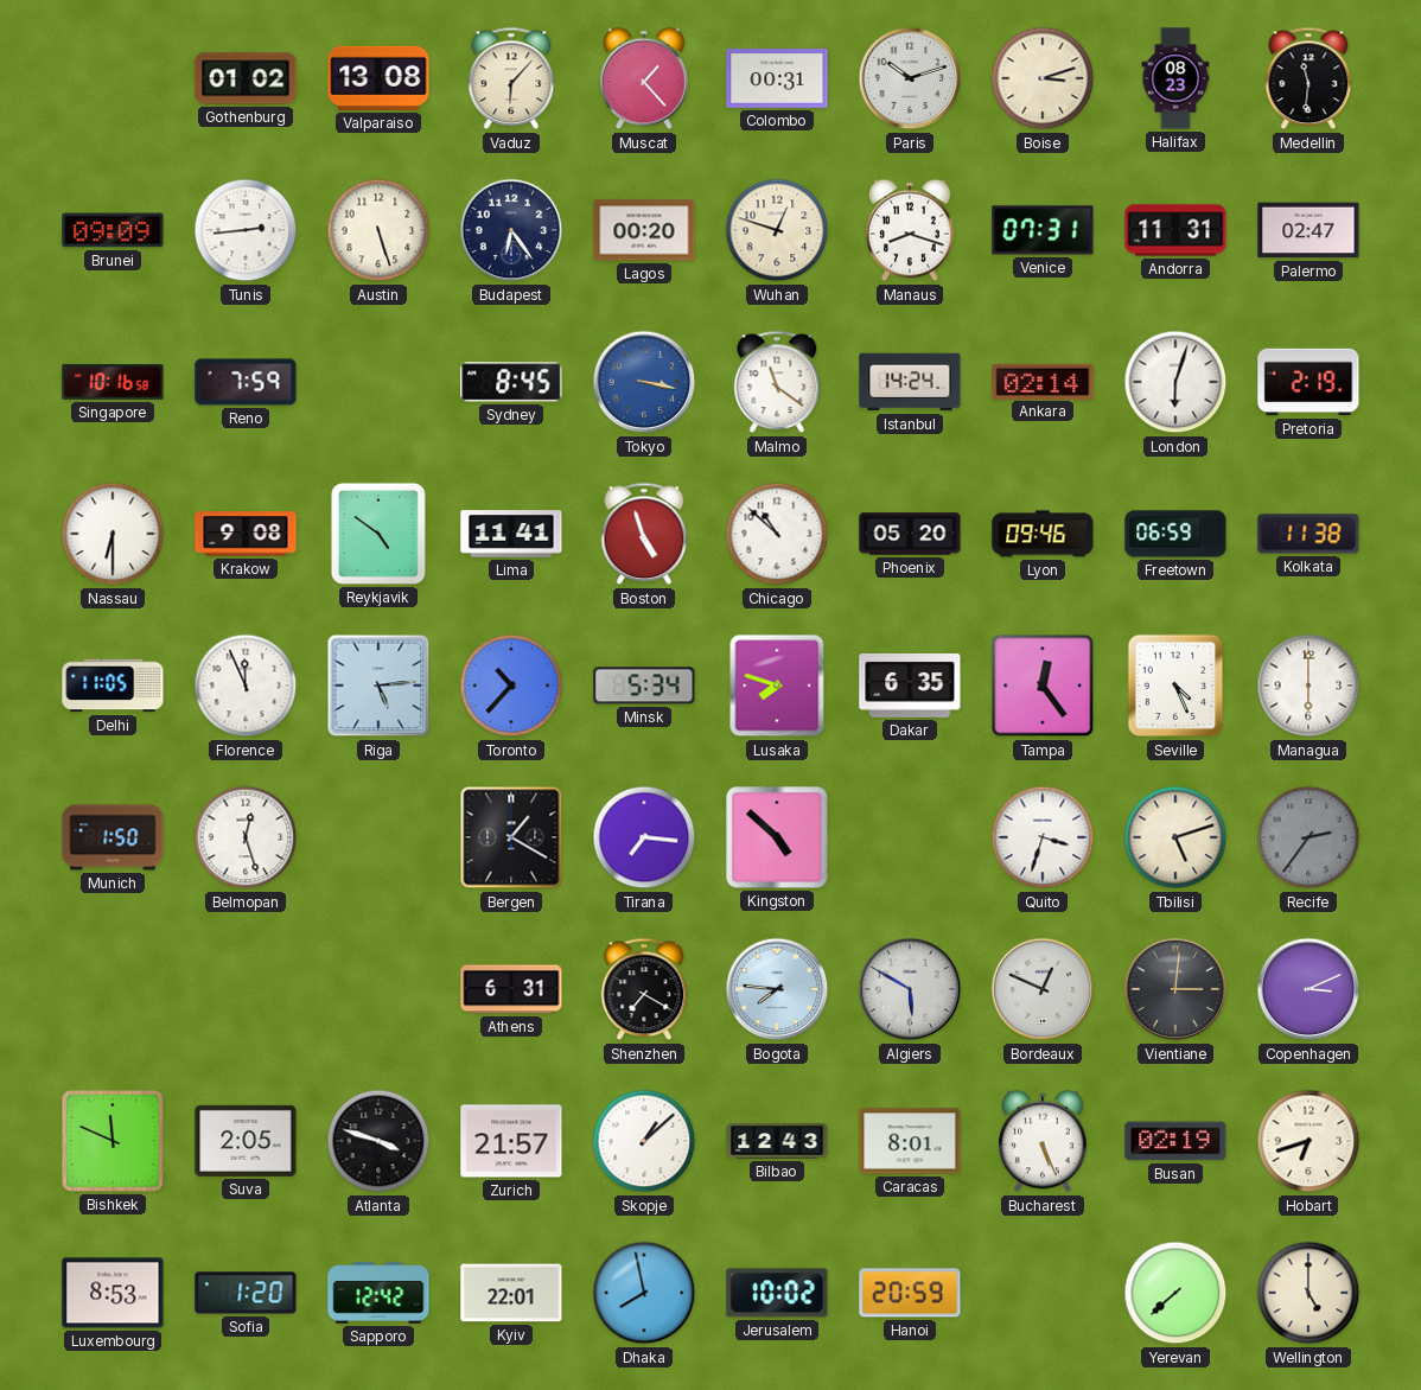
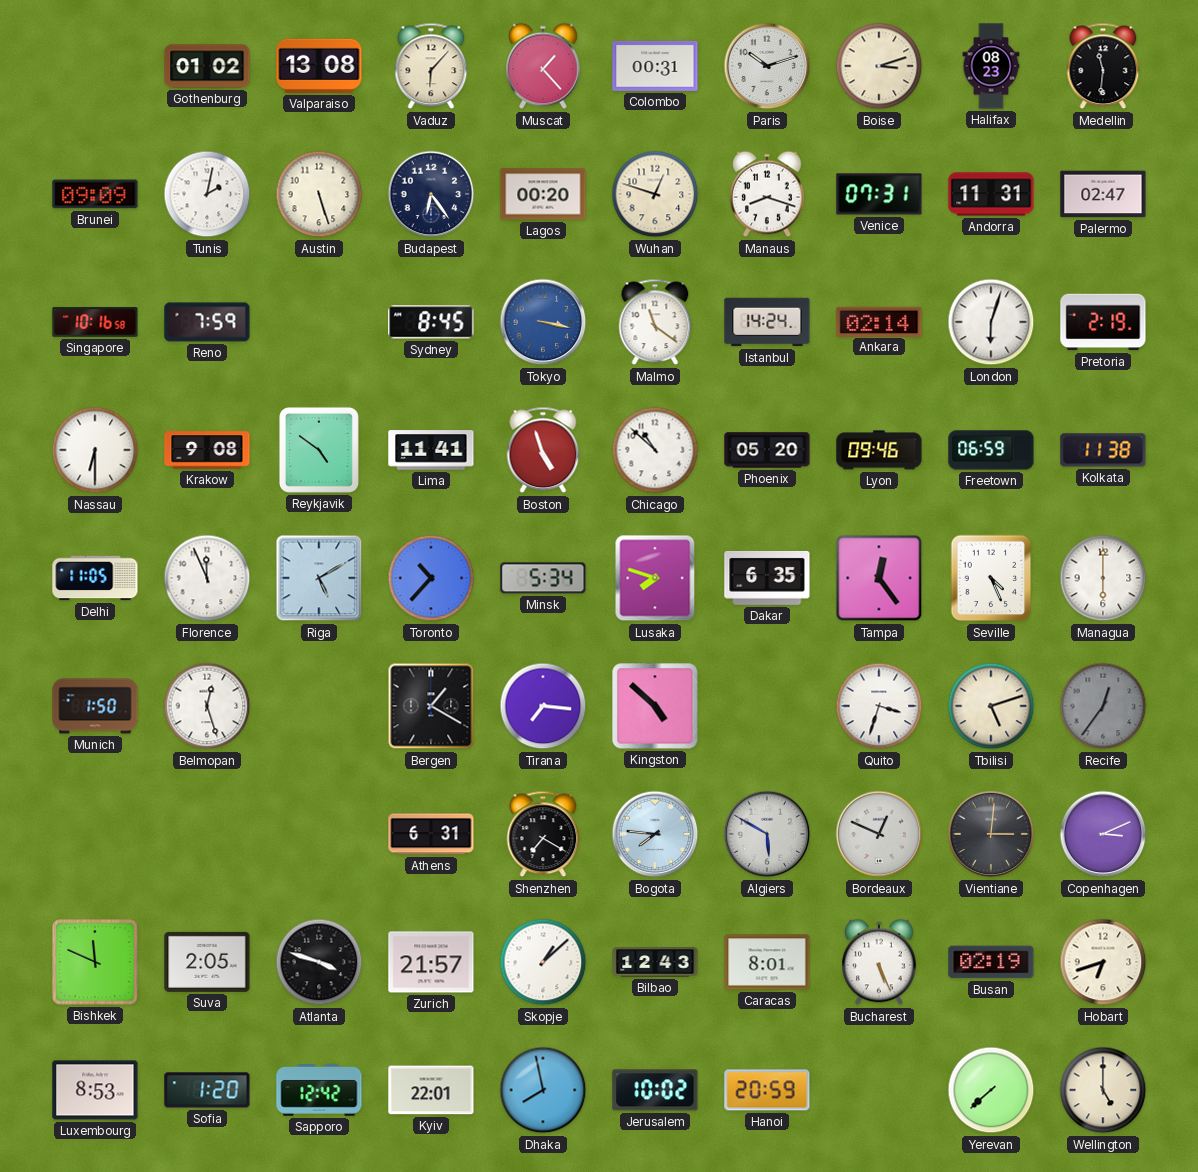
Tunis: 2:44 -> 2:02
Riga: 5:14 -> 5:10
Recife: 2:36 -> 12:36
